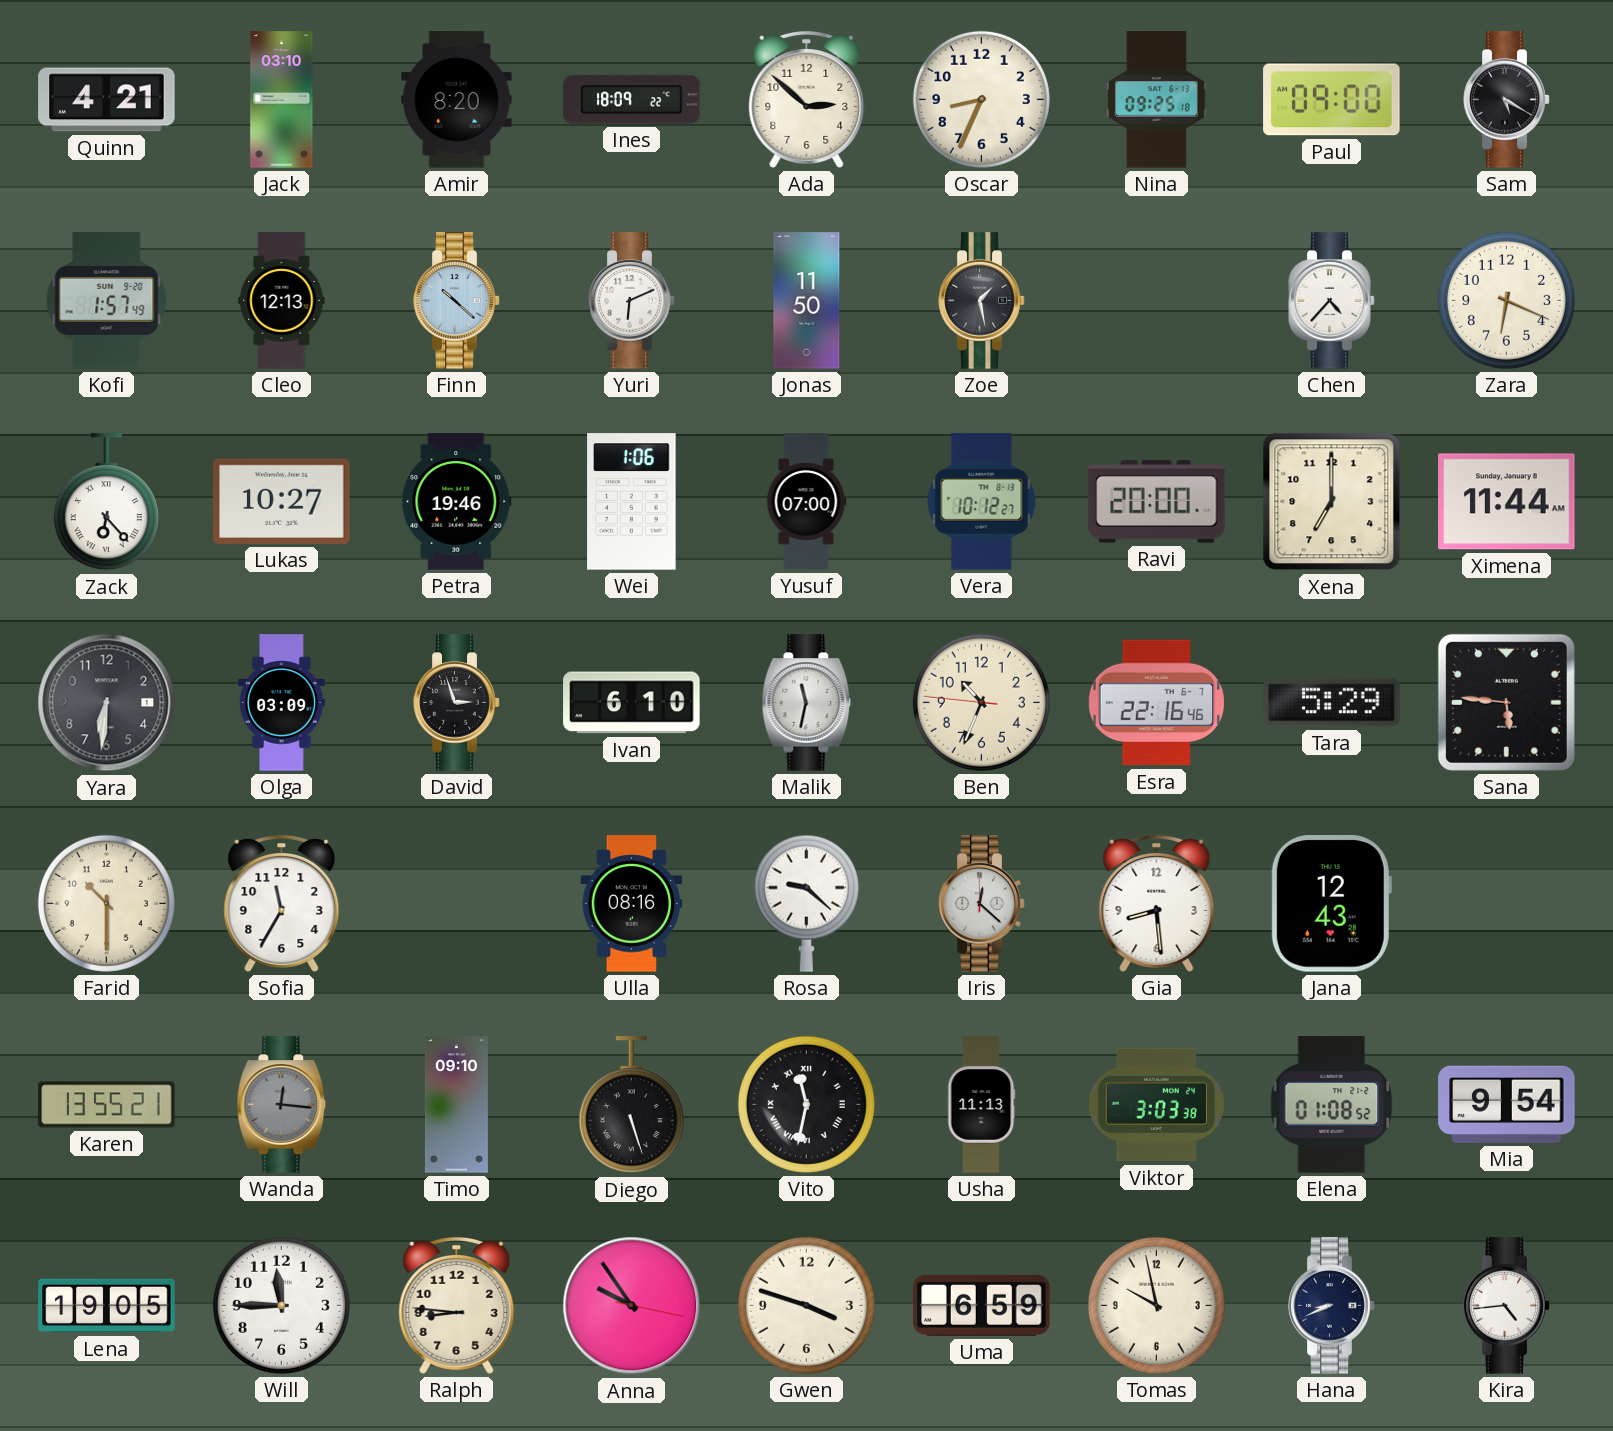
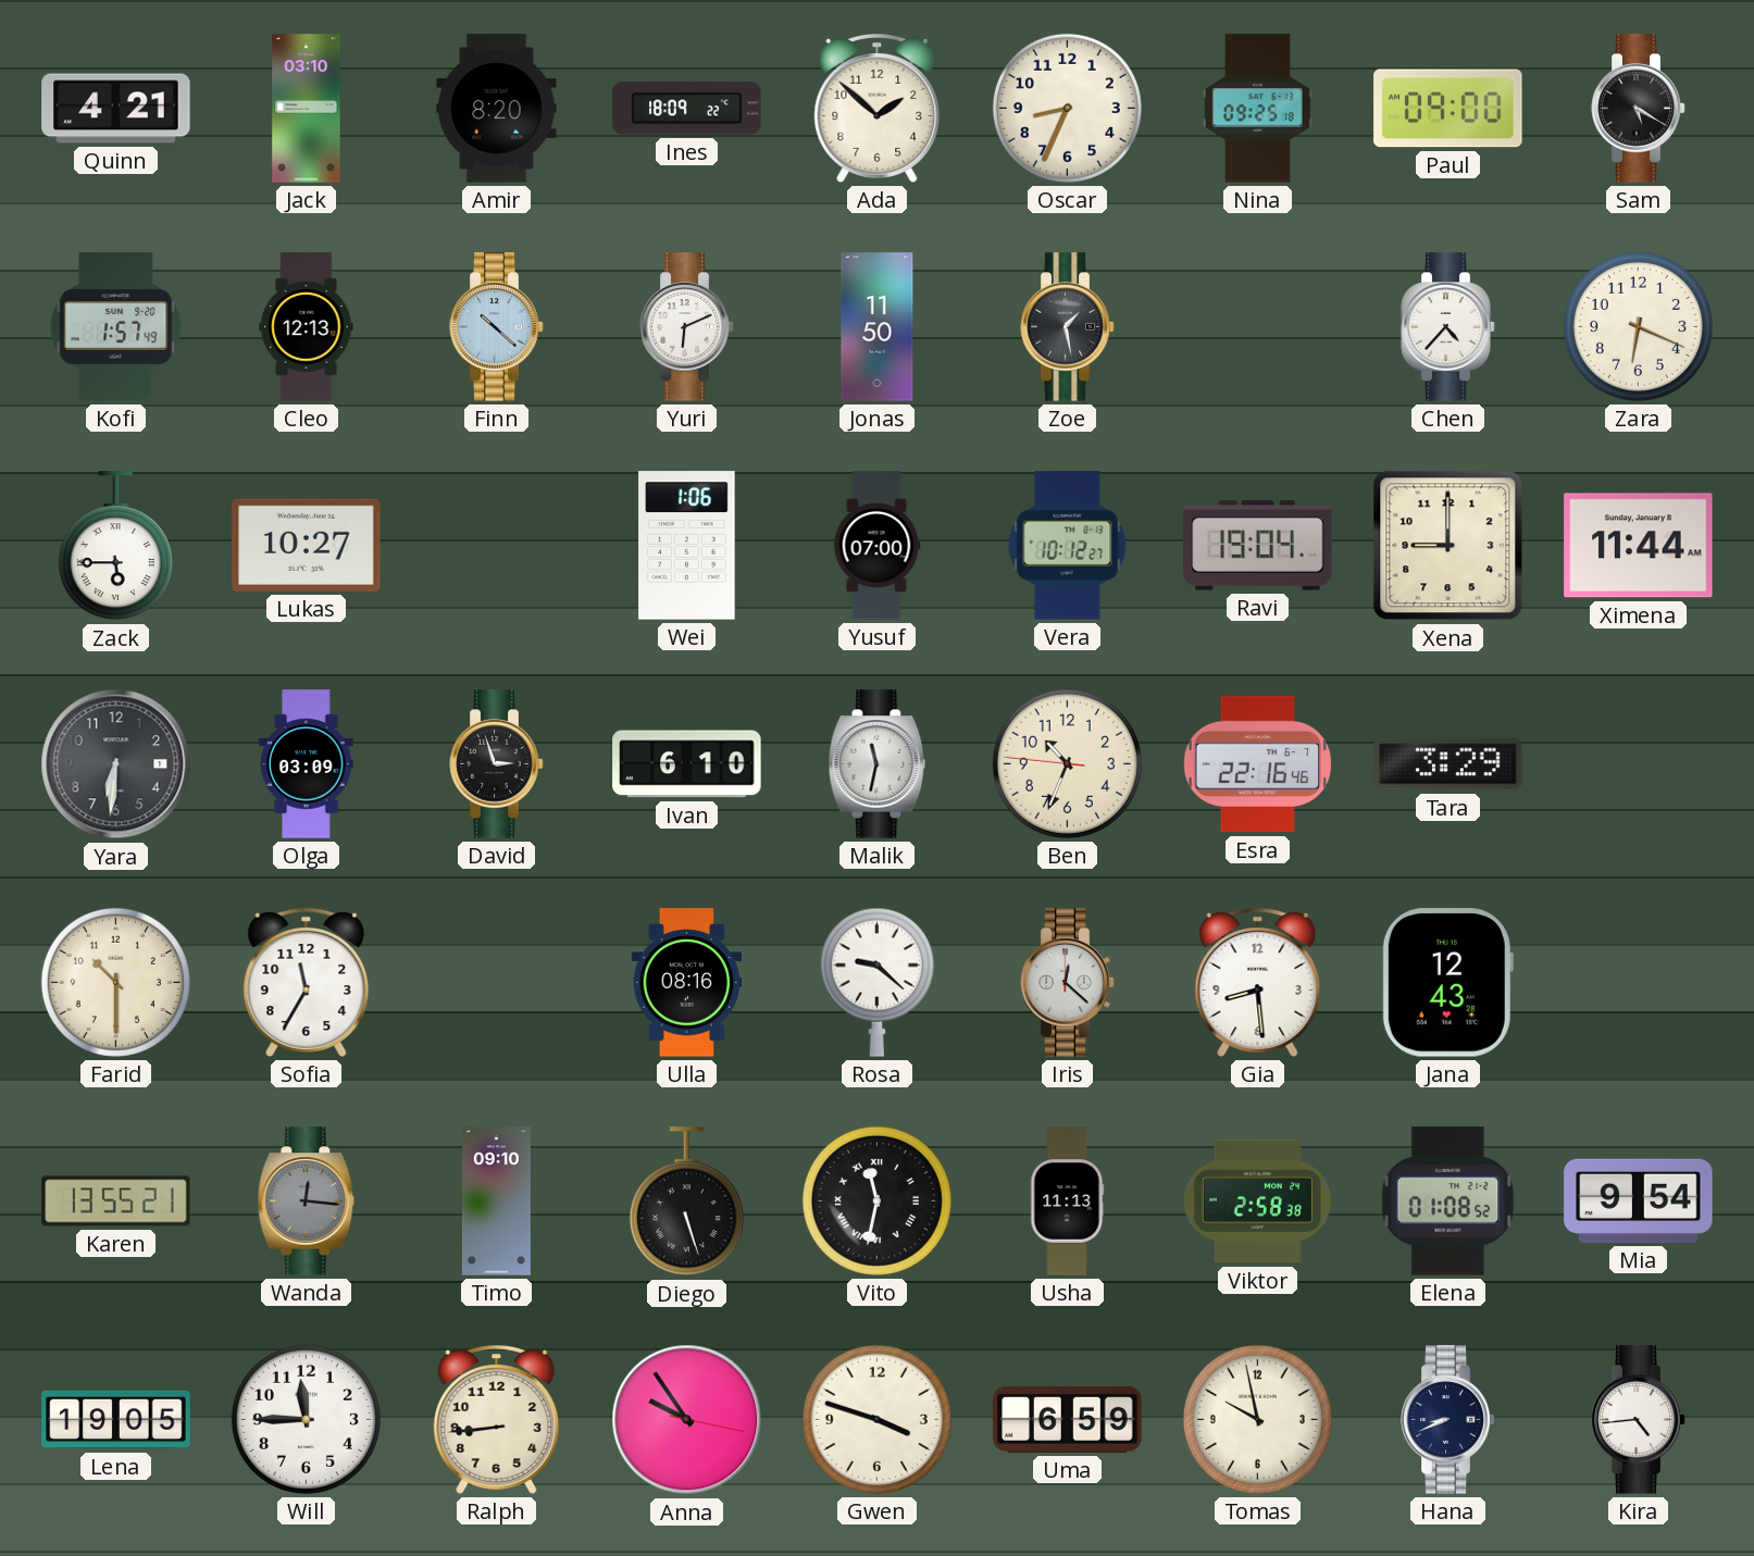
Ada: 2:52 -> 1:52
Zack: 6:23 -> 5:45
Petra: 19:46 -> none
Ravi: 20:00 -> 19:04
Xena: 7:00 -> 9:00
Tara: 5:29 -> 3:29
Sana: 5:46 -> none
Viktor: 3:03 -> 2:58
Ralph: 8:46 -> 8:44
